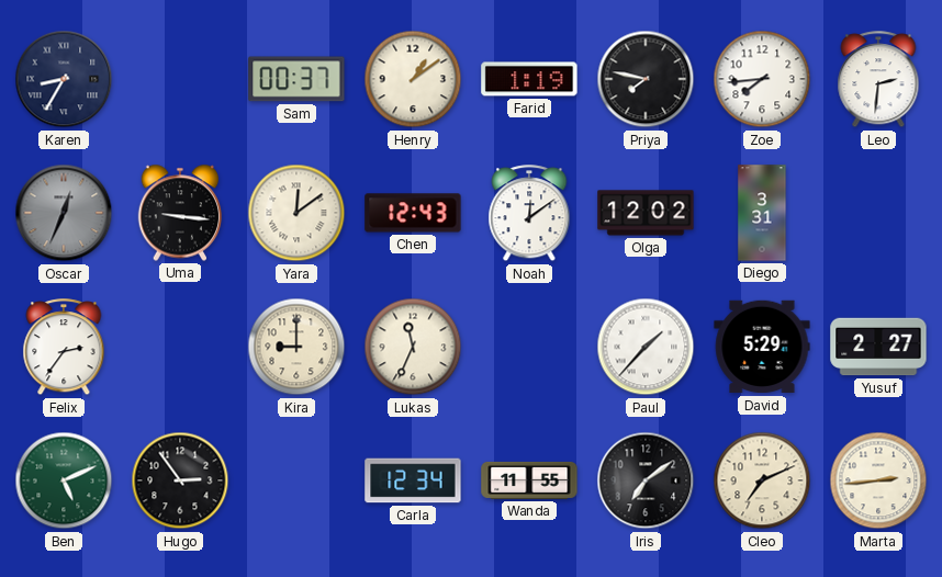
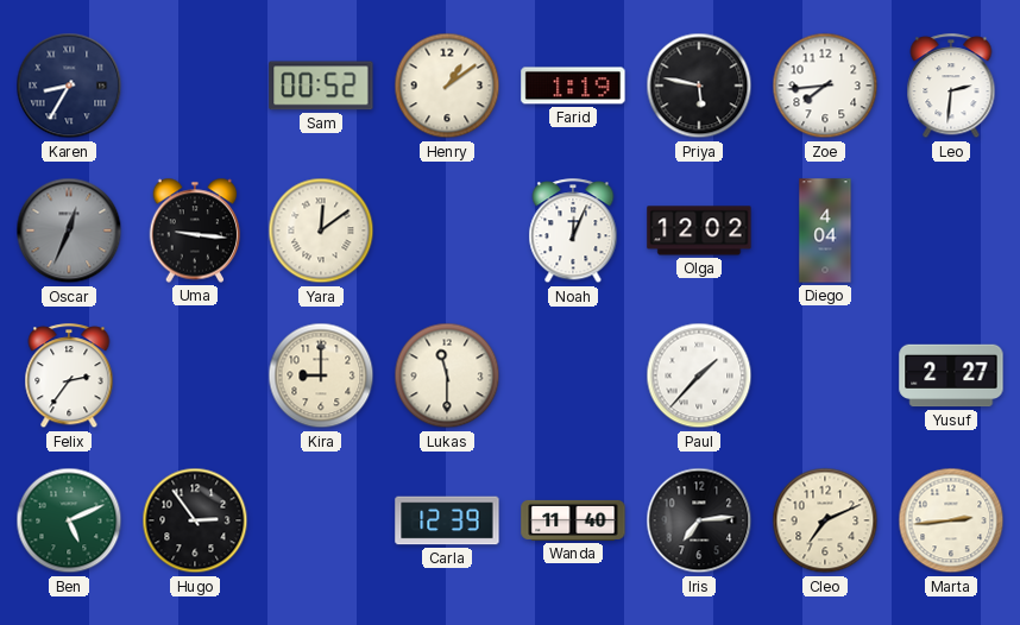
Sam: 00:37 -> 00:52
Priya: 7:47 -> 5:47
Chen: 12:43 -> none
Noah: 12:09 -> 12:04
Diego: 3:31 -> 4:04
Lukas: 11:34 -> 11:30
David: 5:29 -> none
Carla: 12:34 -> 12:39
Wanda: 11:55 -> 11:40
Iris: 7:09 -> 7:14
